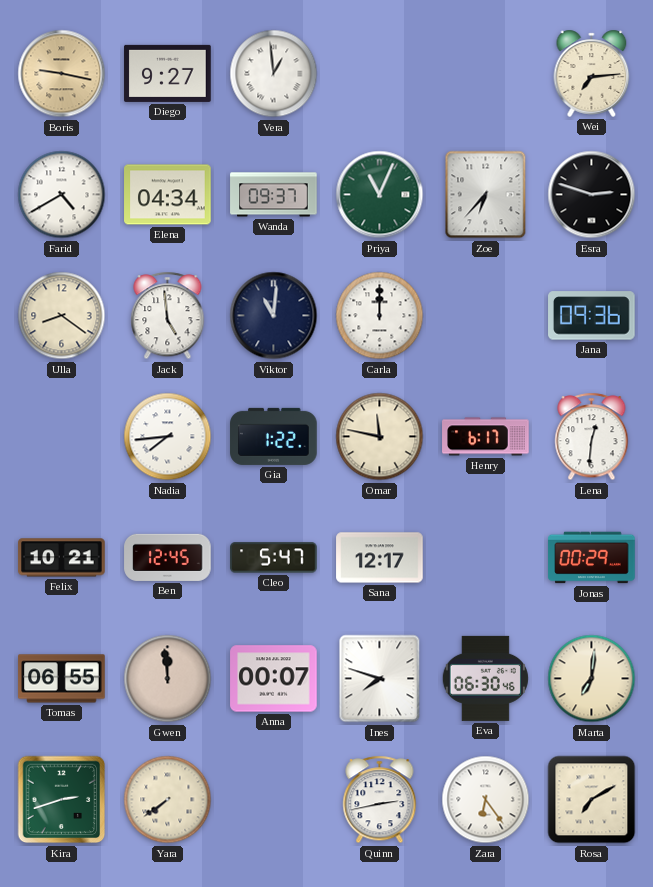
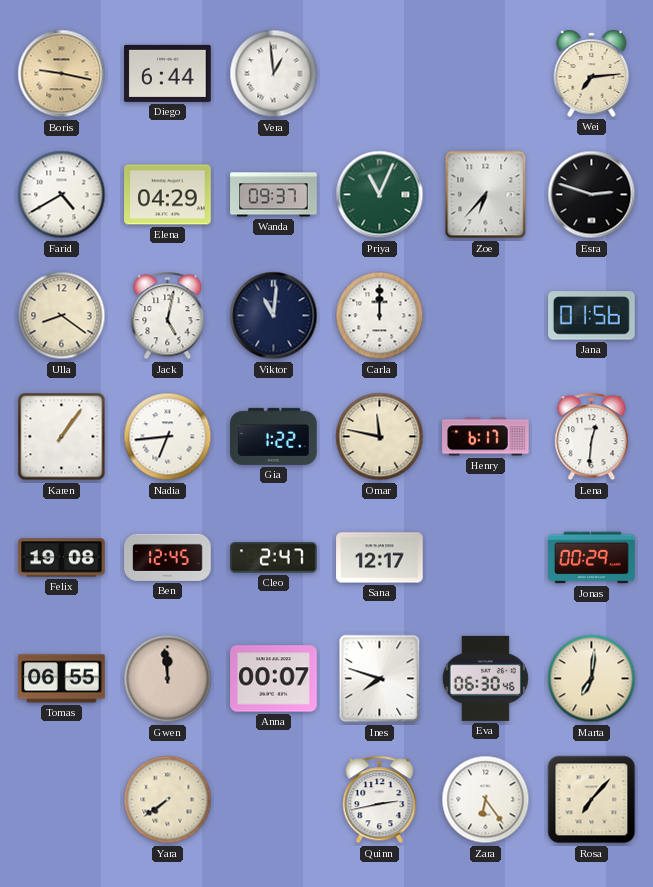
Diego: 9:27 -> 6:44
Elena: 04:34 -> 04:29
Jack: 4:59 -> 5:02
Jana: 09:36 -> 01:56
Karen: none -> 1:06
Nadia: 7:44 -> 6:44
Felix: 10:21 -> 19:08
Cleo: 5:47 -> 2:47
Kira: 2:42 -> none
Rosa: 7:10 -> 7:07
